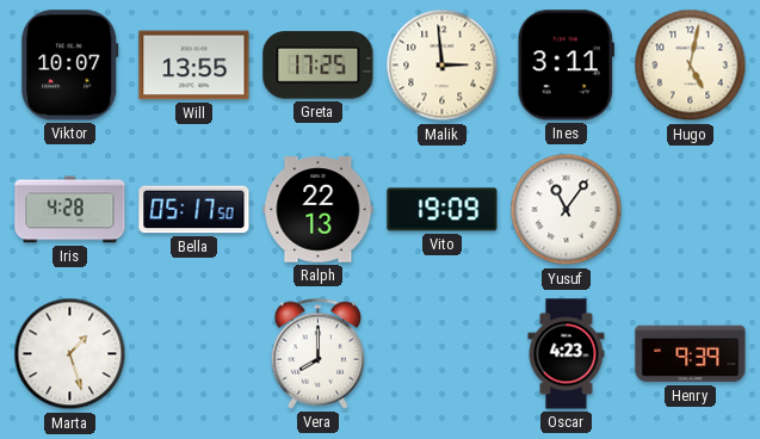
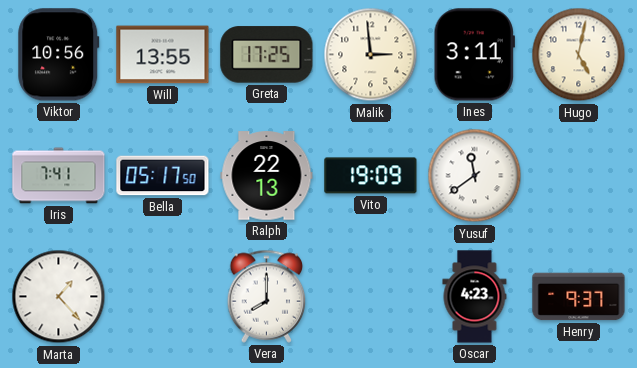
Viktor: 10:07 -> 10:56
Iris: 4:28 -> 7:41
Yusuf: 11:06 -> 11:39
Marta: 1:27 -> 1:23
Henry: 9:39 -> 9:37
